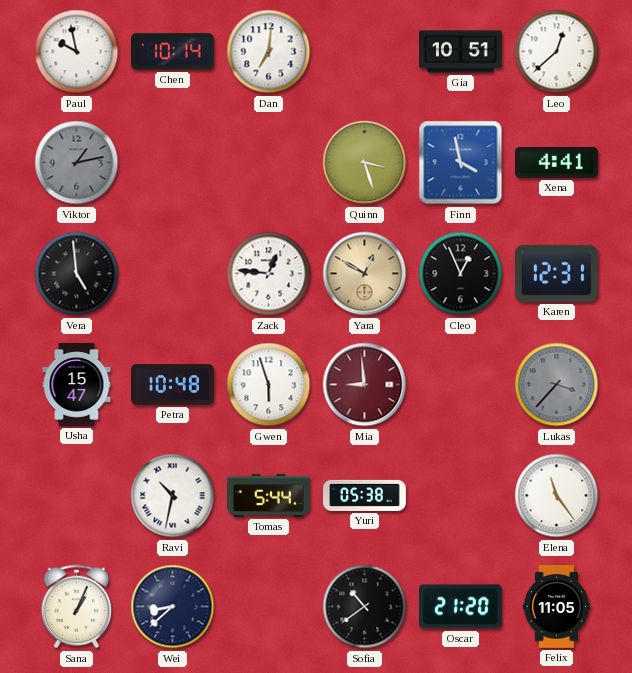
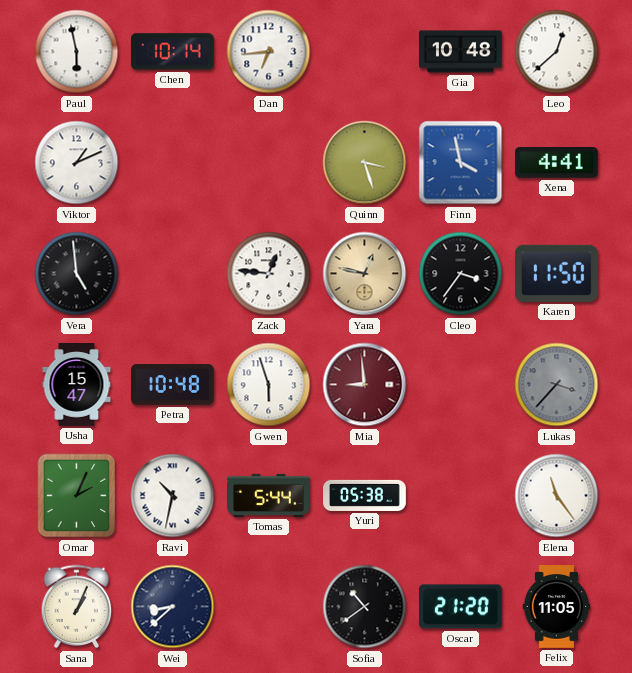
Paul: 9:58 -> 5:58
Dan: 7:01 -> 6:44
Gia: 10:51 -> 10:48
Viktor: 1:13 -> 1:11
Viktor dial: grey -> white
Yara: 12:50 -> 12:47
Cleo: 12:56 -> 3:36
Karen: 12:31 -> 11:50
Omar: none -> 2:04
